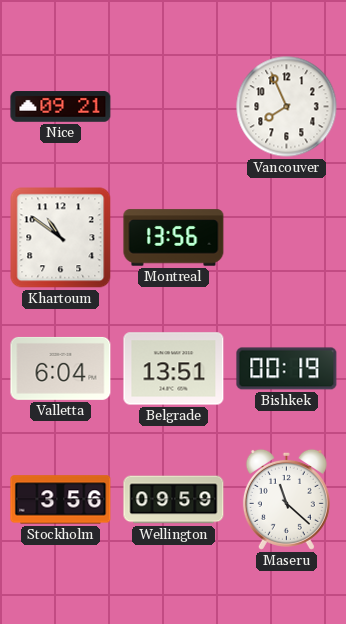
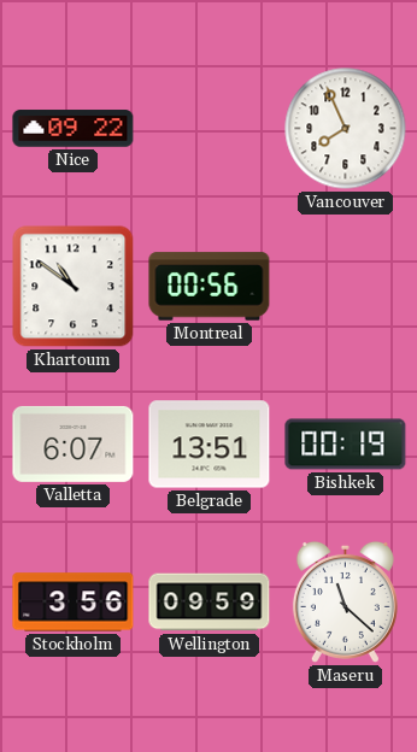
Nice: 09:21 -> 09:22
Montreal: 13:56 -> 00:56
Valletta: 6:04 -> 6:07
